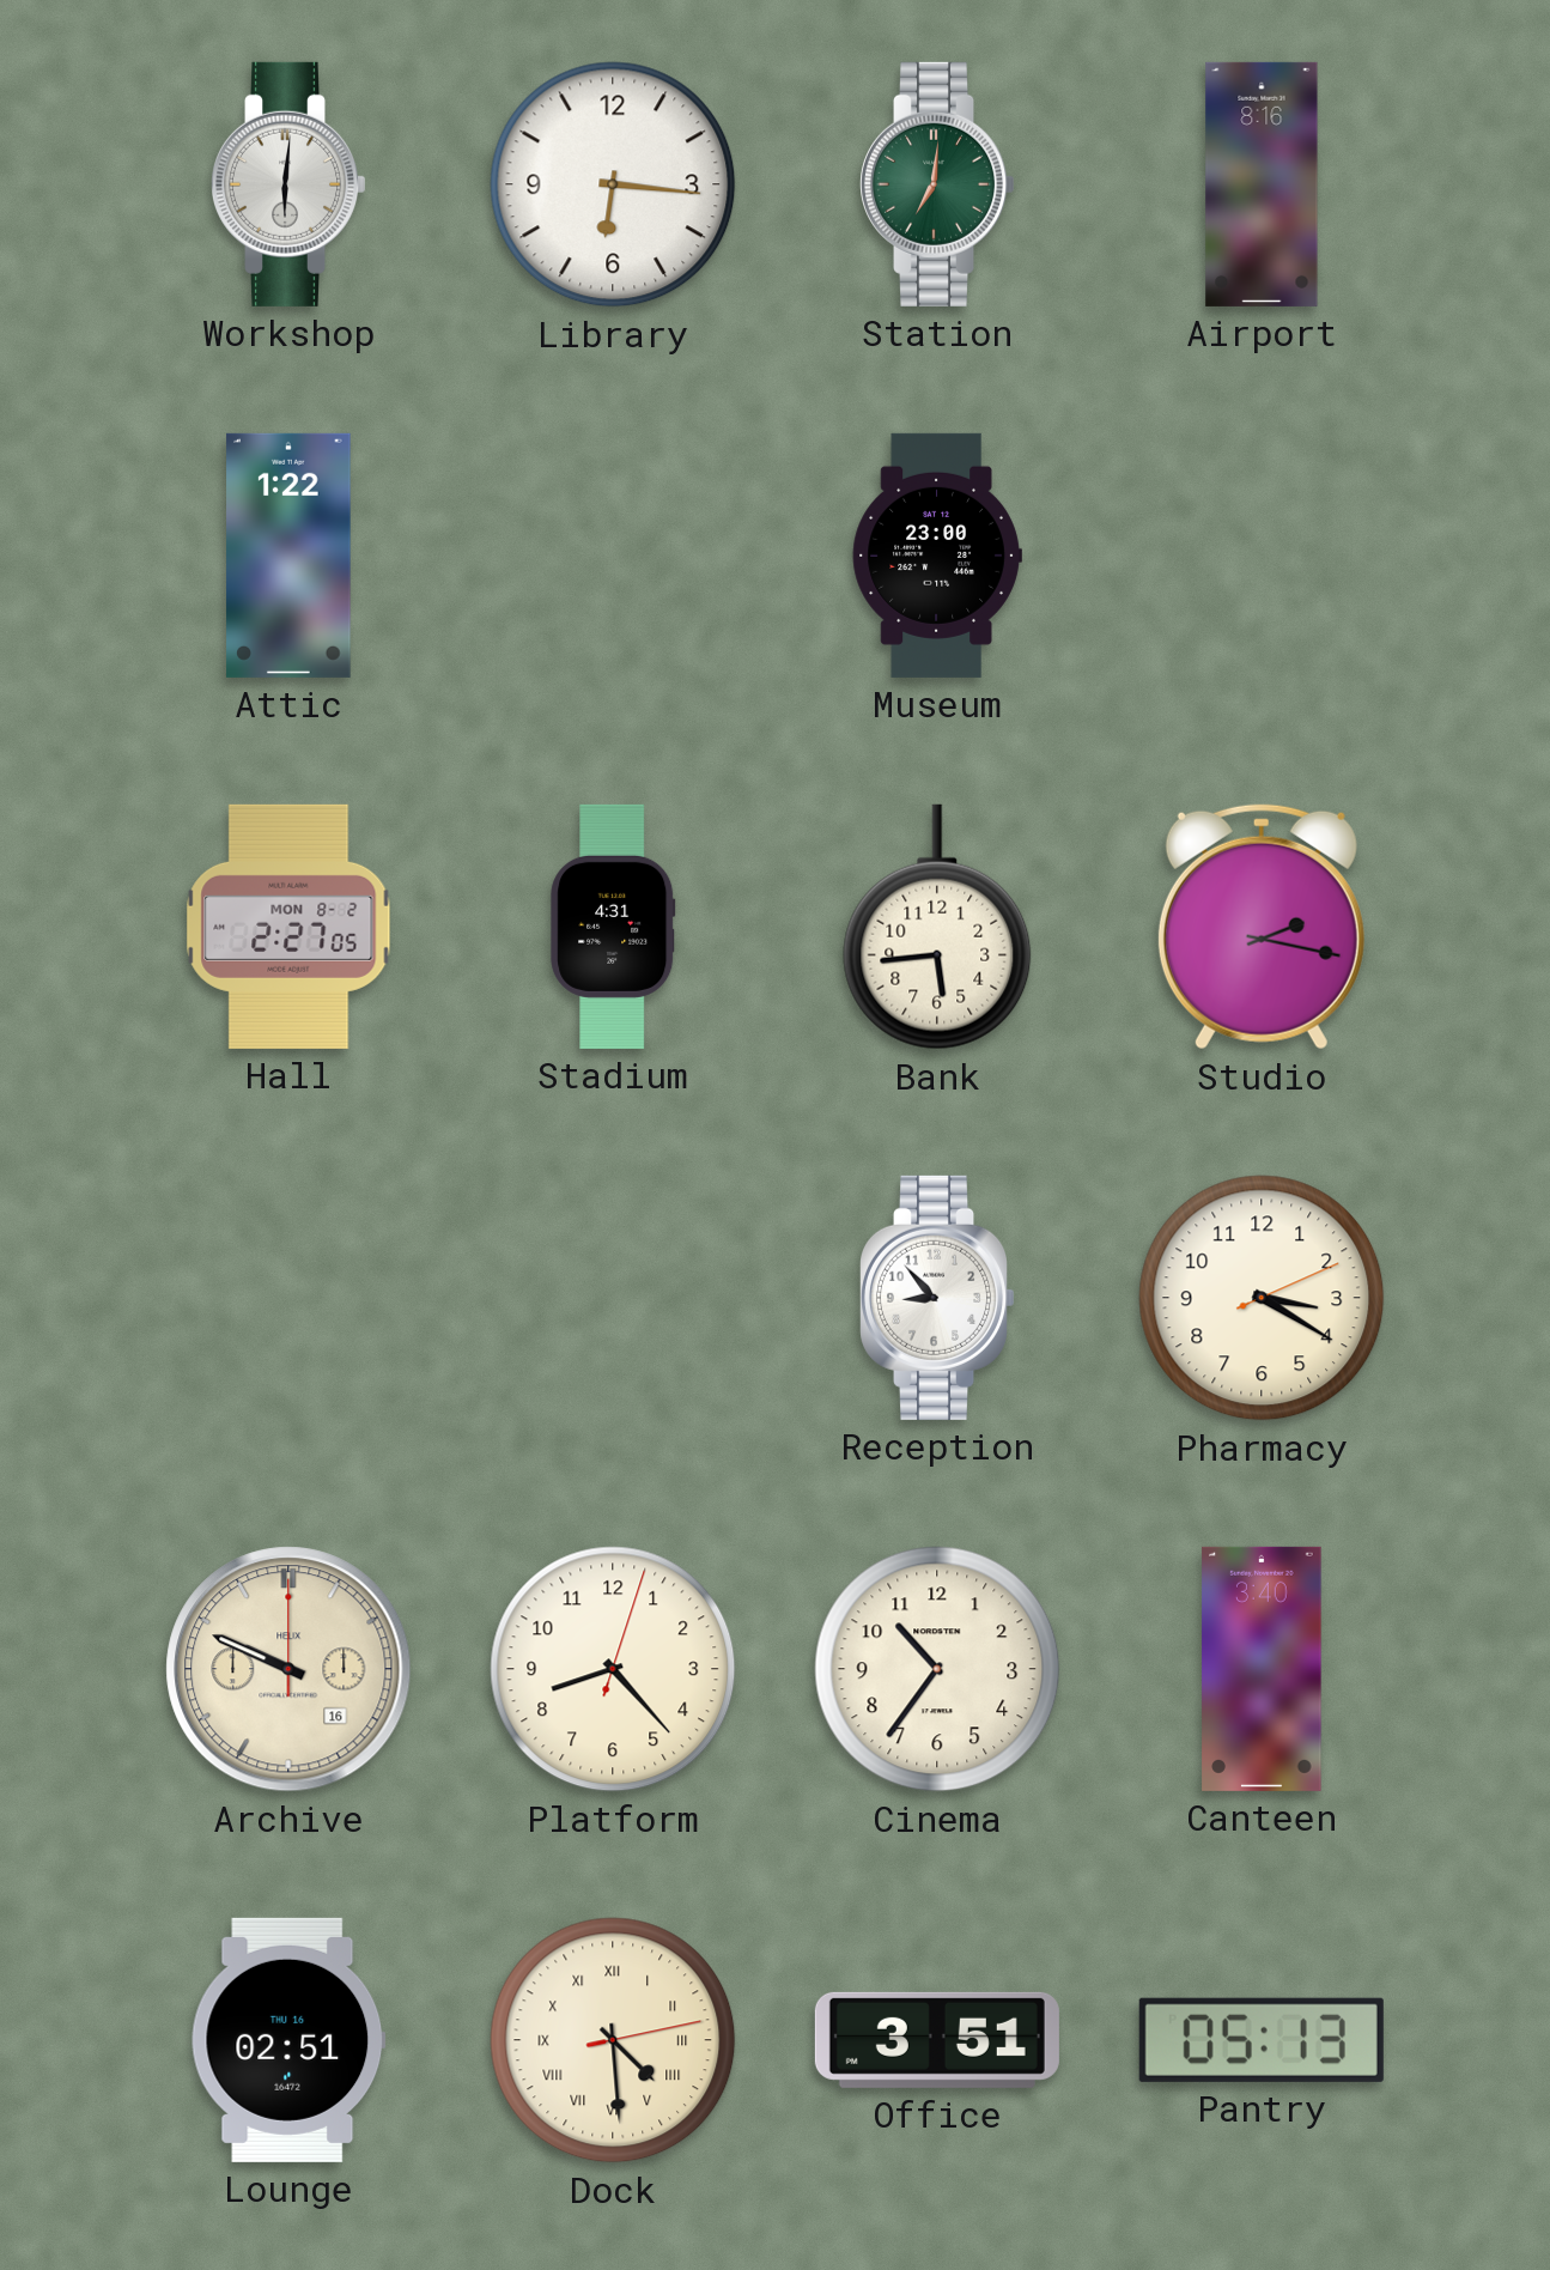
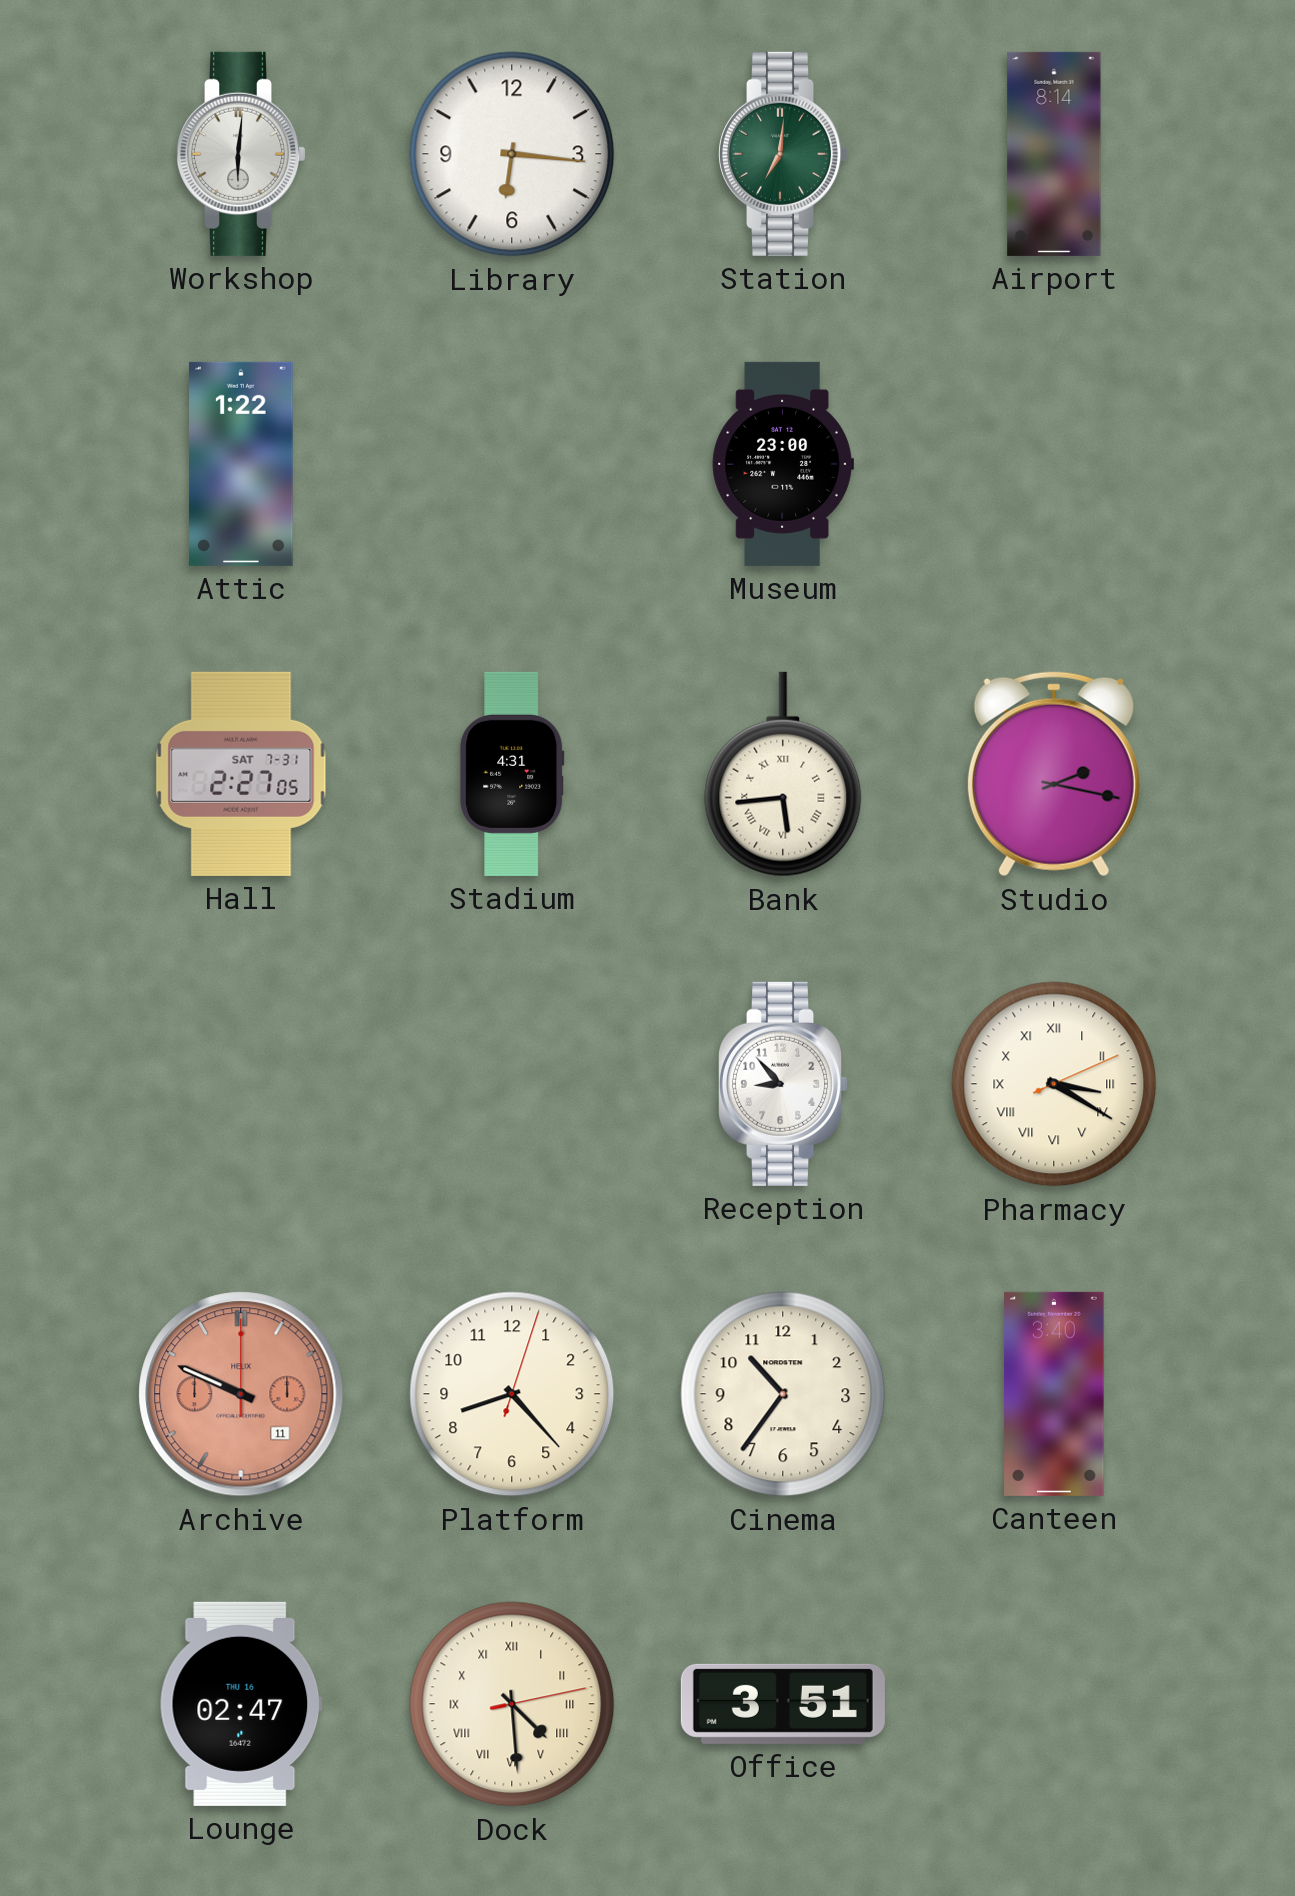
Airport: 8:16 -> 8:14
Hall date: MON 8-2 -> SAT 7-31
Bank numerals: Arabic -> Roman
Pharmacy numerals: Arabic -> Roman
Archive date: 16 -> 11
Archive dial: cream -> salmon
Lounge: 02:51 -> 02:47
Pantry: 05:13 -> none
